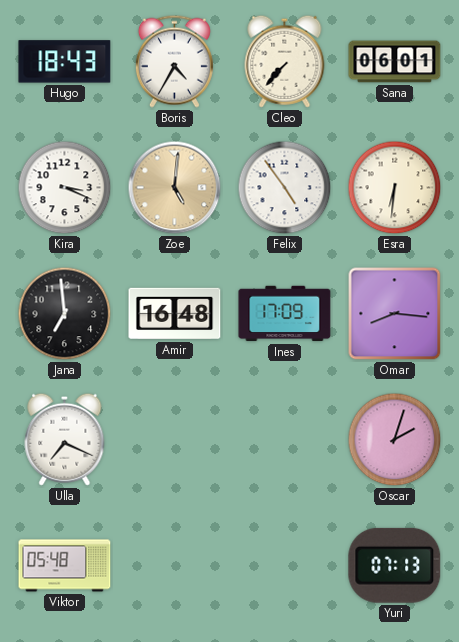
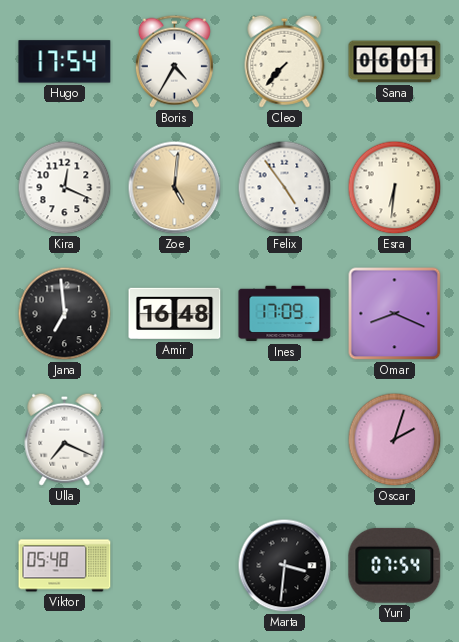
Hugo: 18:43 -> 17:54
Kira: 3:19 -> 12:19
Omar: 8:16 -> 8:19
Marta: none -> 3:31
Yuri: 07:13 -> 07:54
